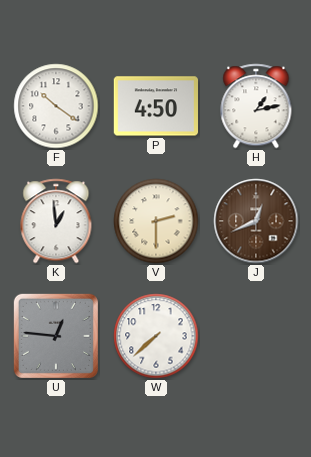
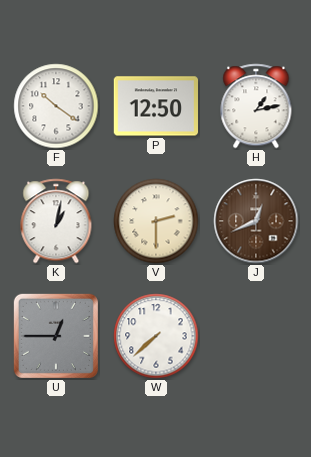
P: 4:50 -> 12:50
K: 12:59 -> 1:02
U: 12:46 -> 12:45
